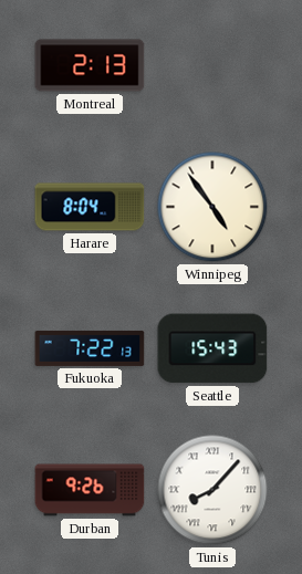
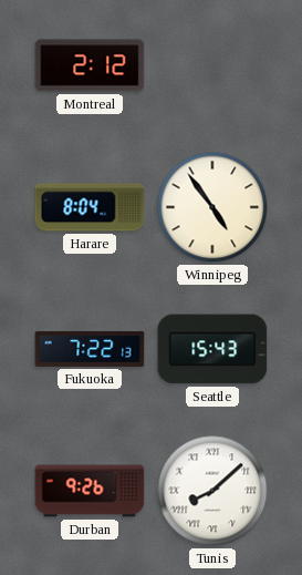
Montreal: 2:13 -> 2:12
Tunis: 8:07 -> 8:08
